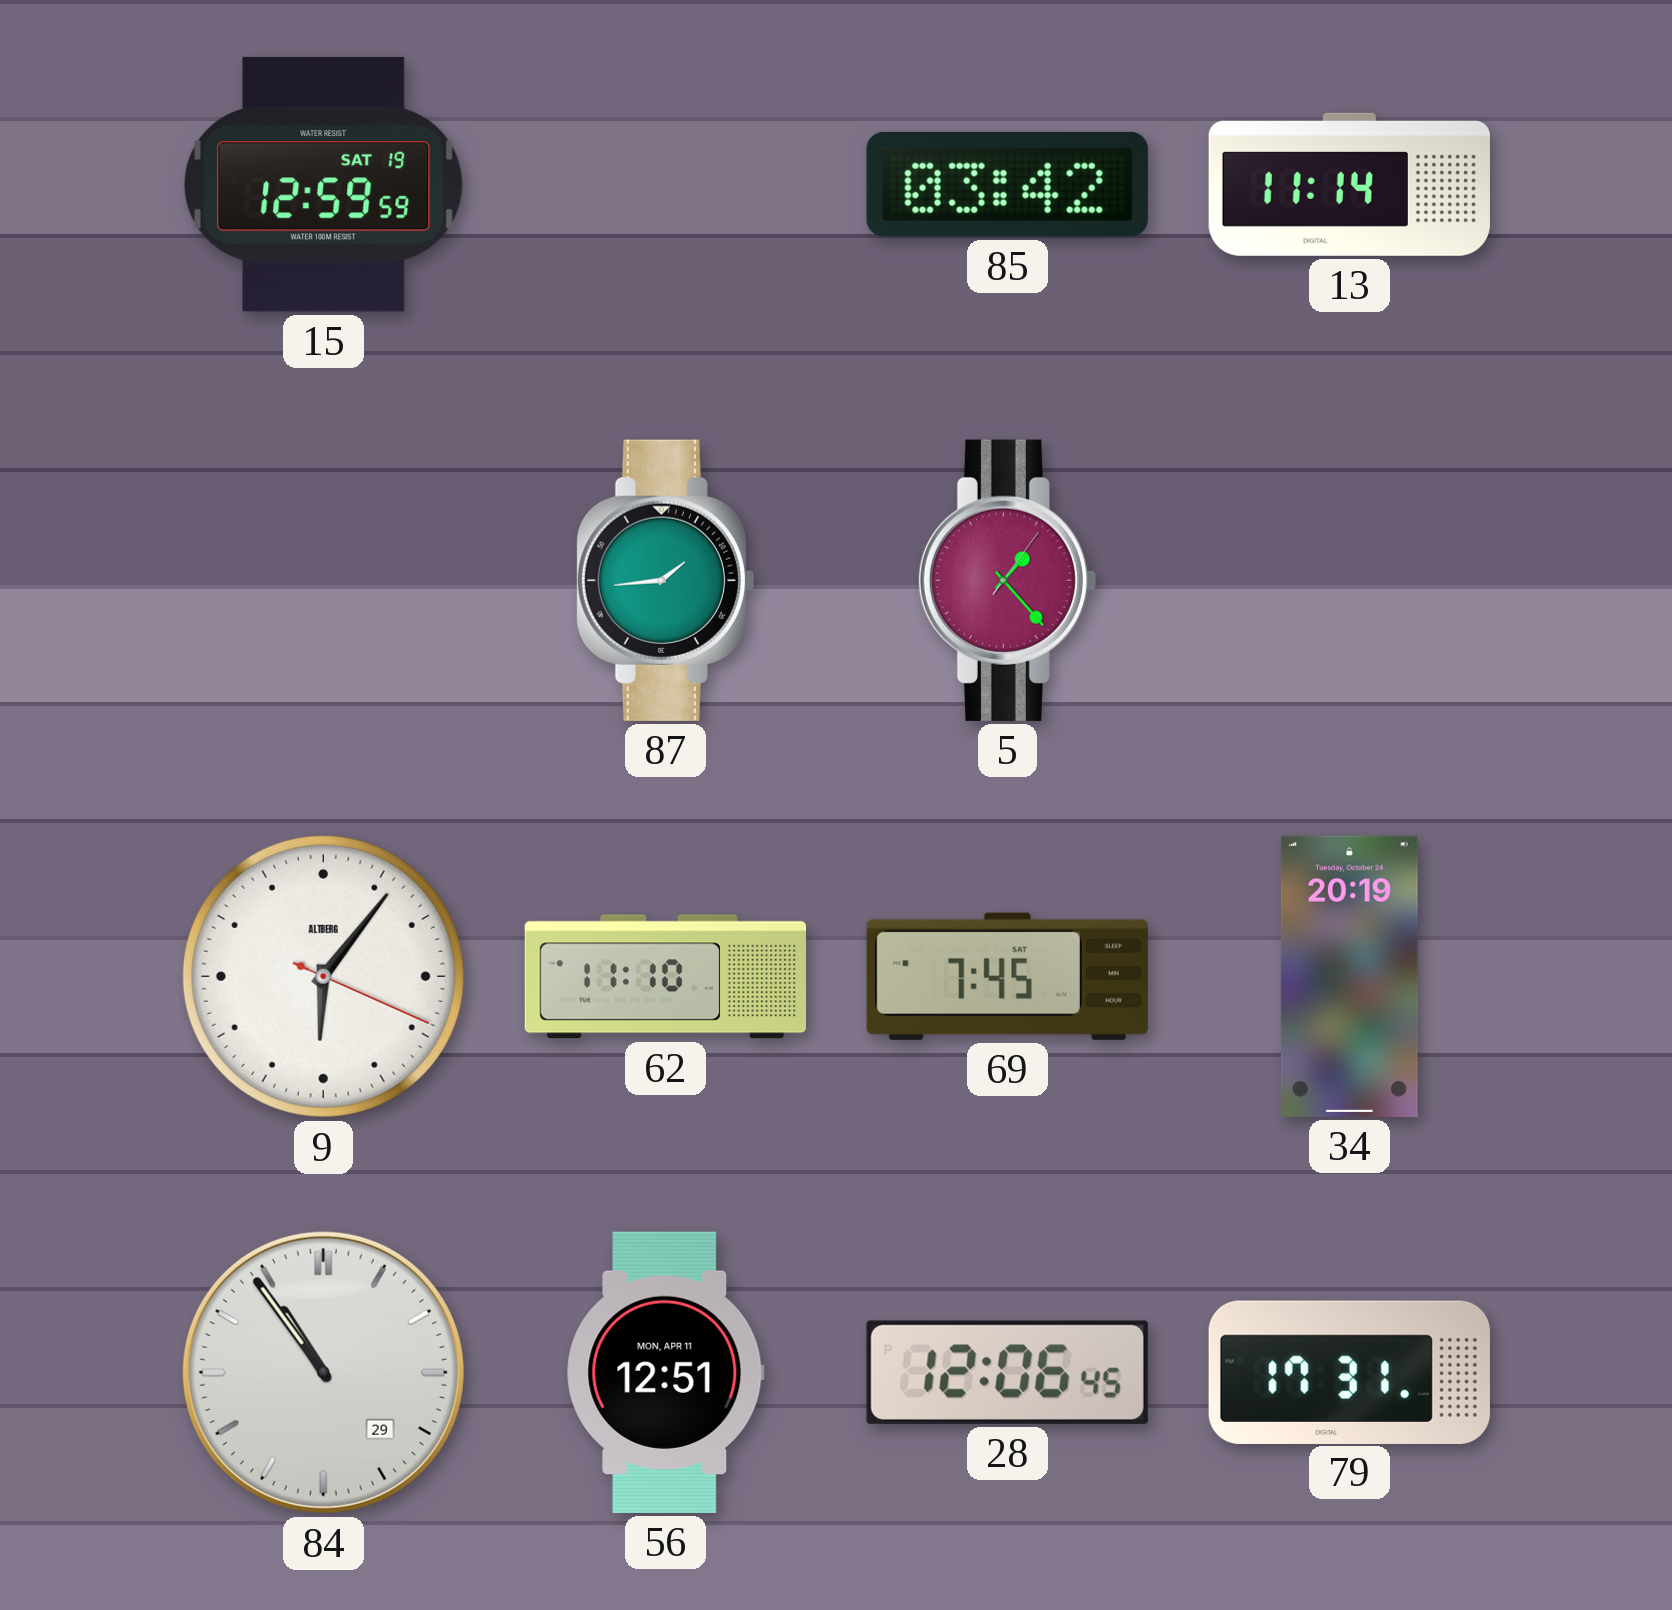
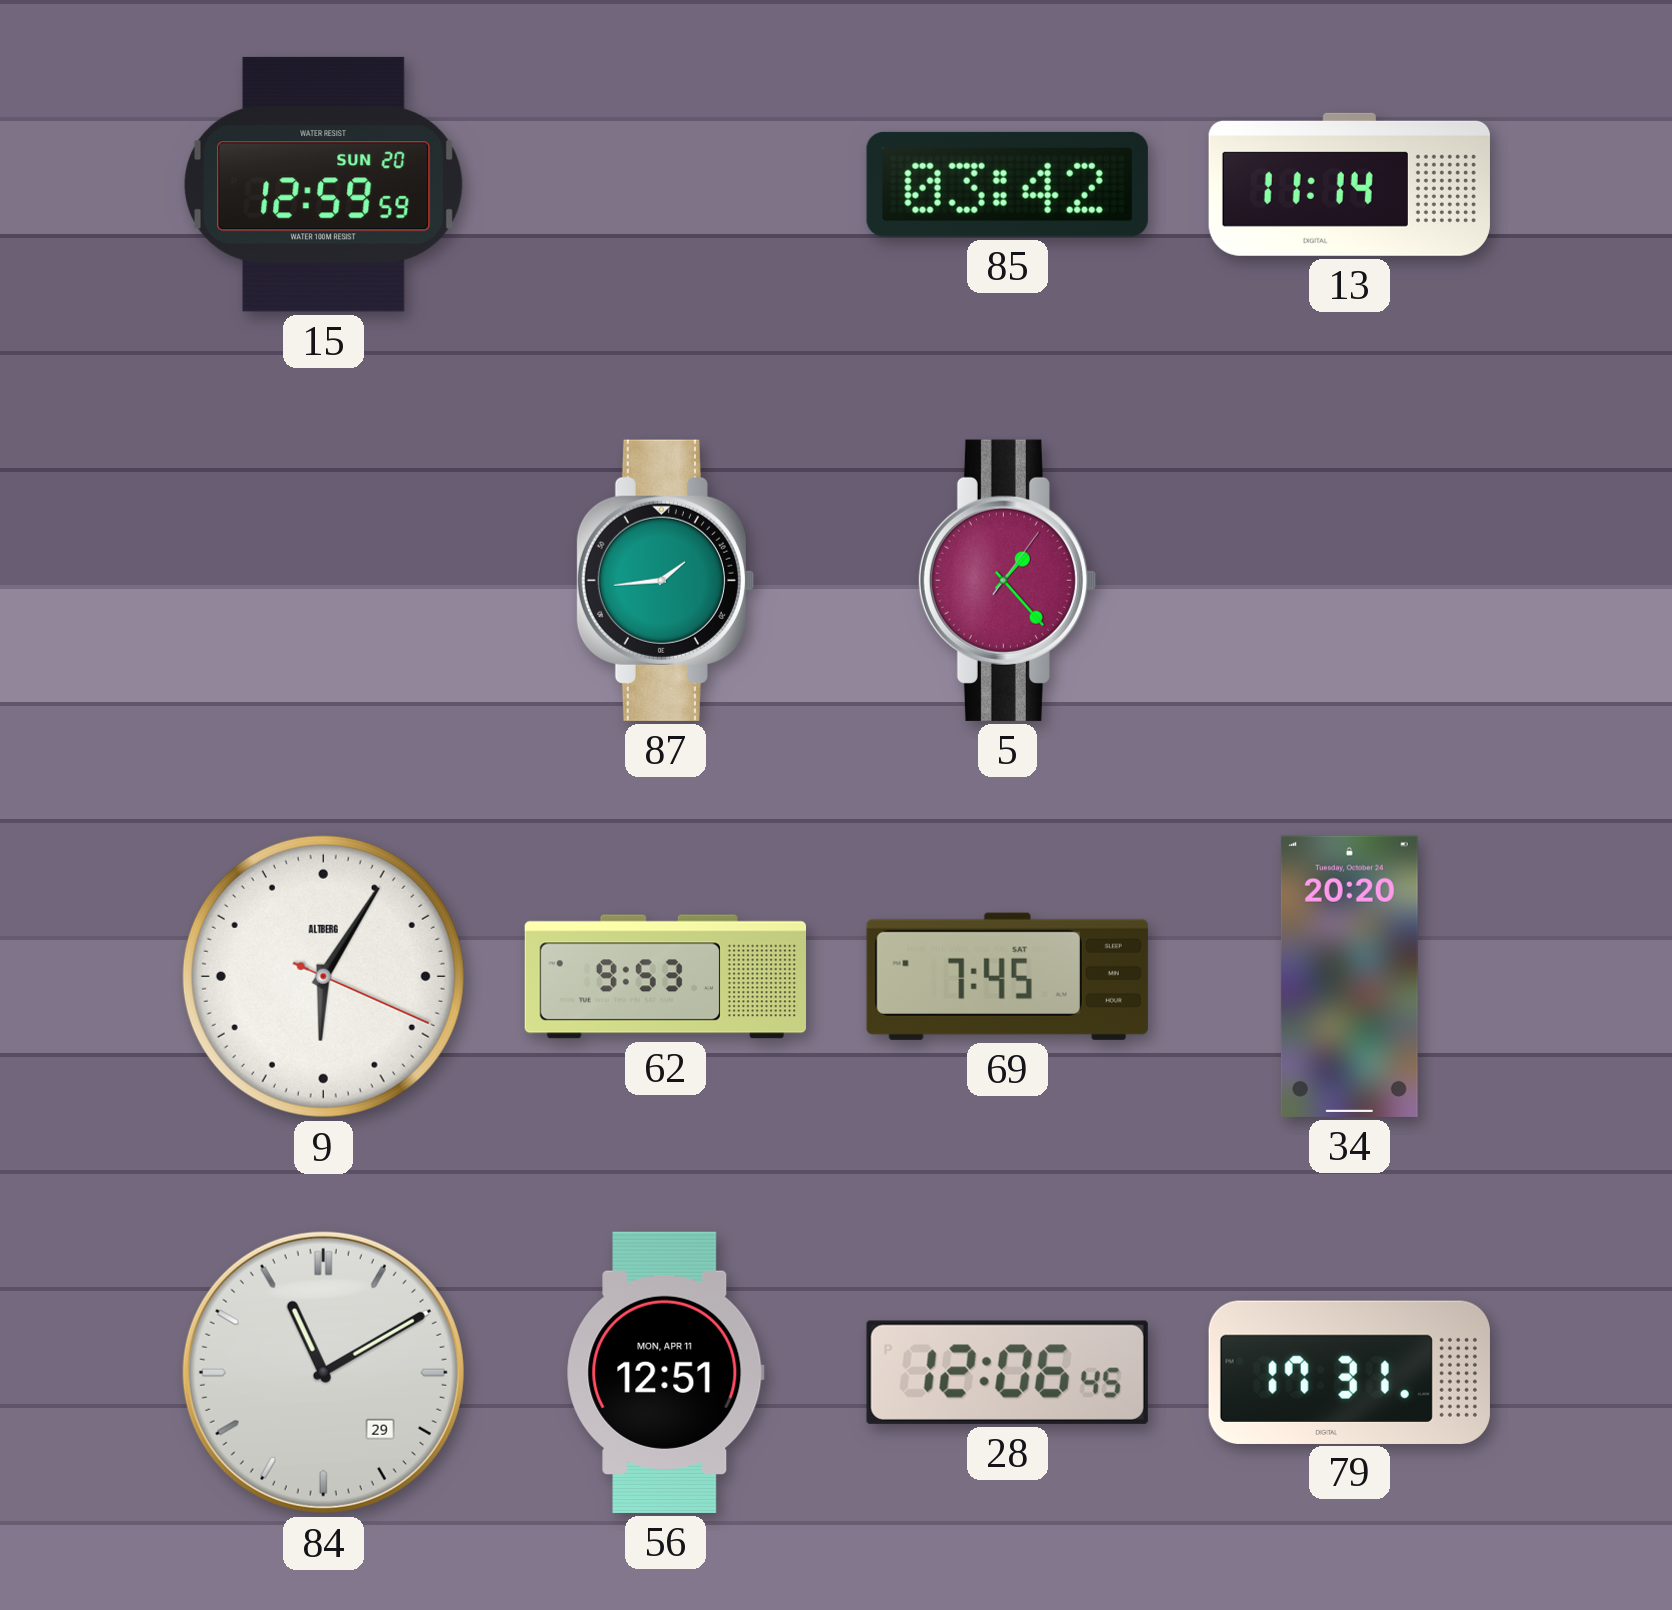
15 date: SAT 19 -> SUN 20
9: 6:06 -> 6:05
62: 11:10 -> 9:53
34: 20:19 -> 20:20
84: 10:54 -> 11:10
